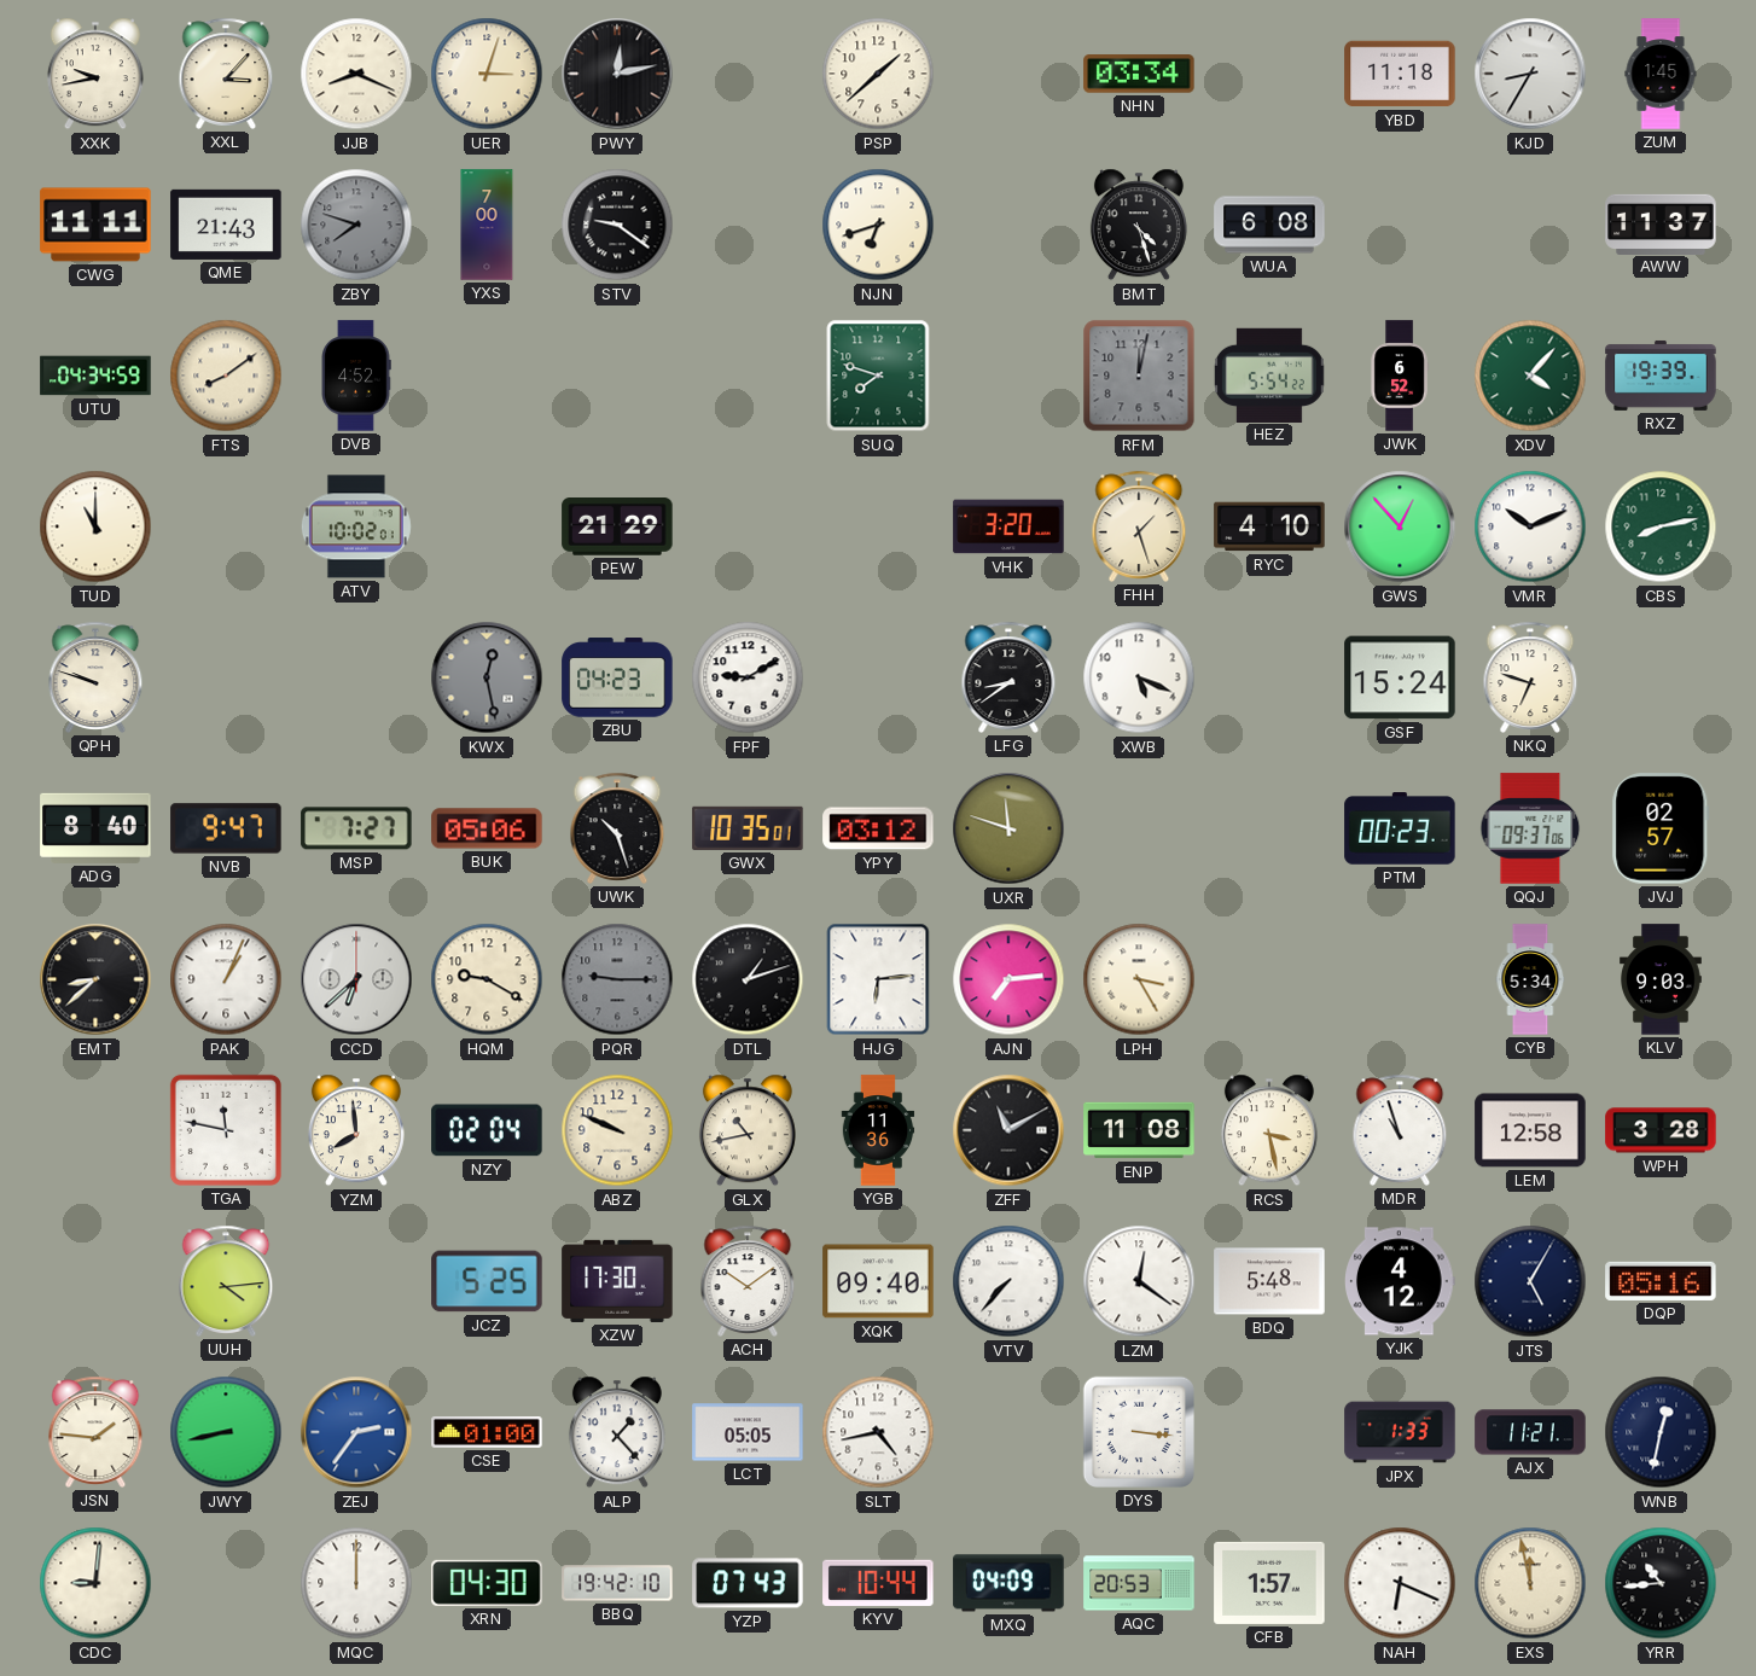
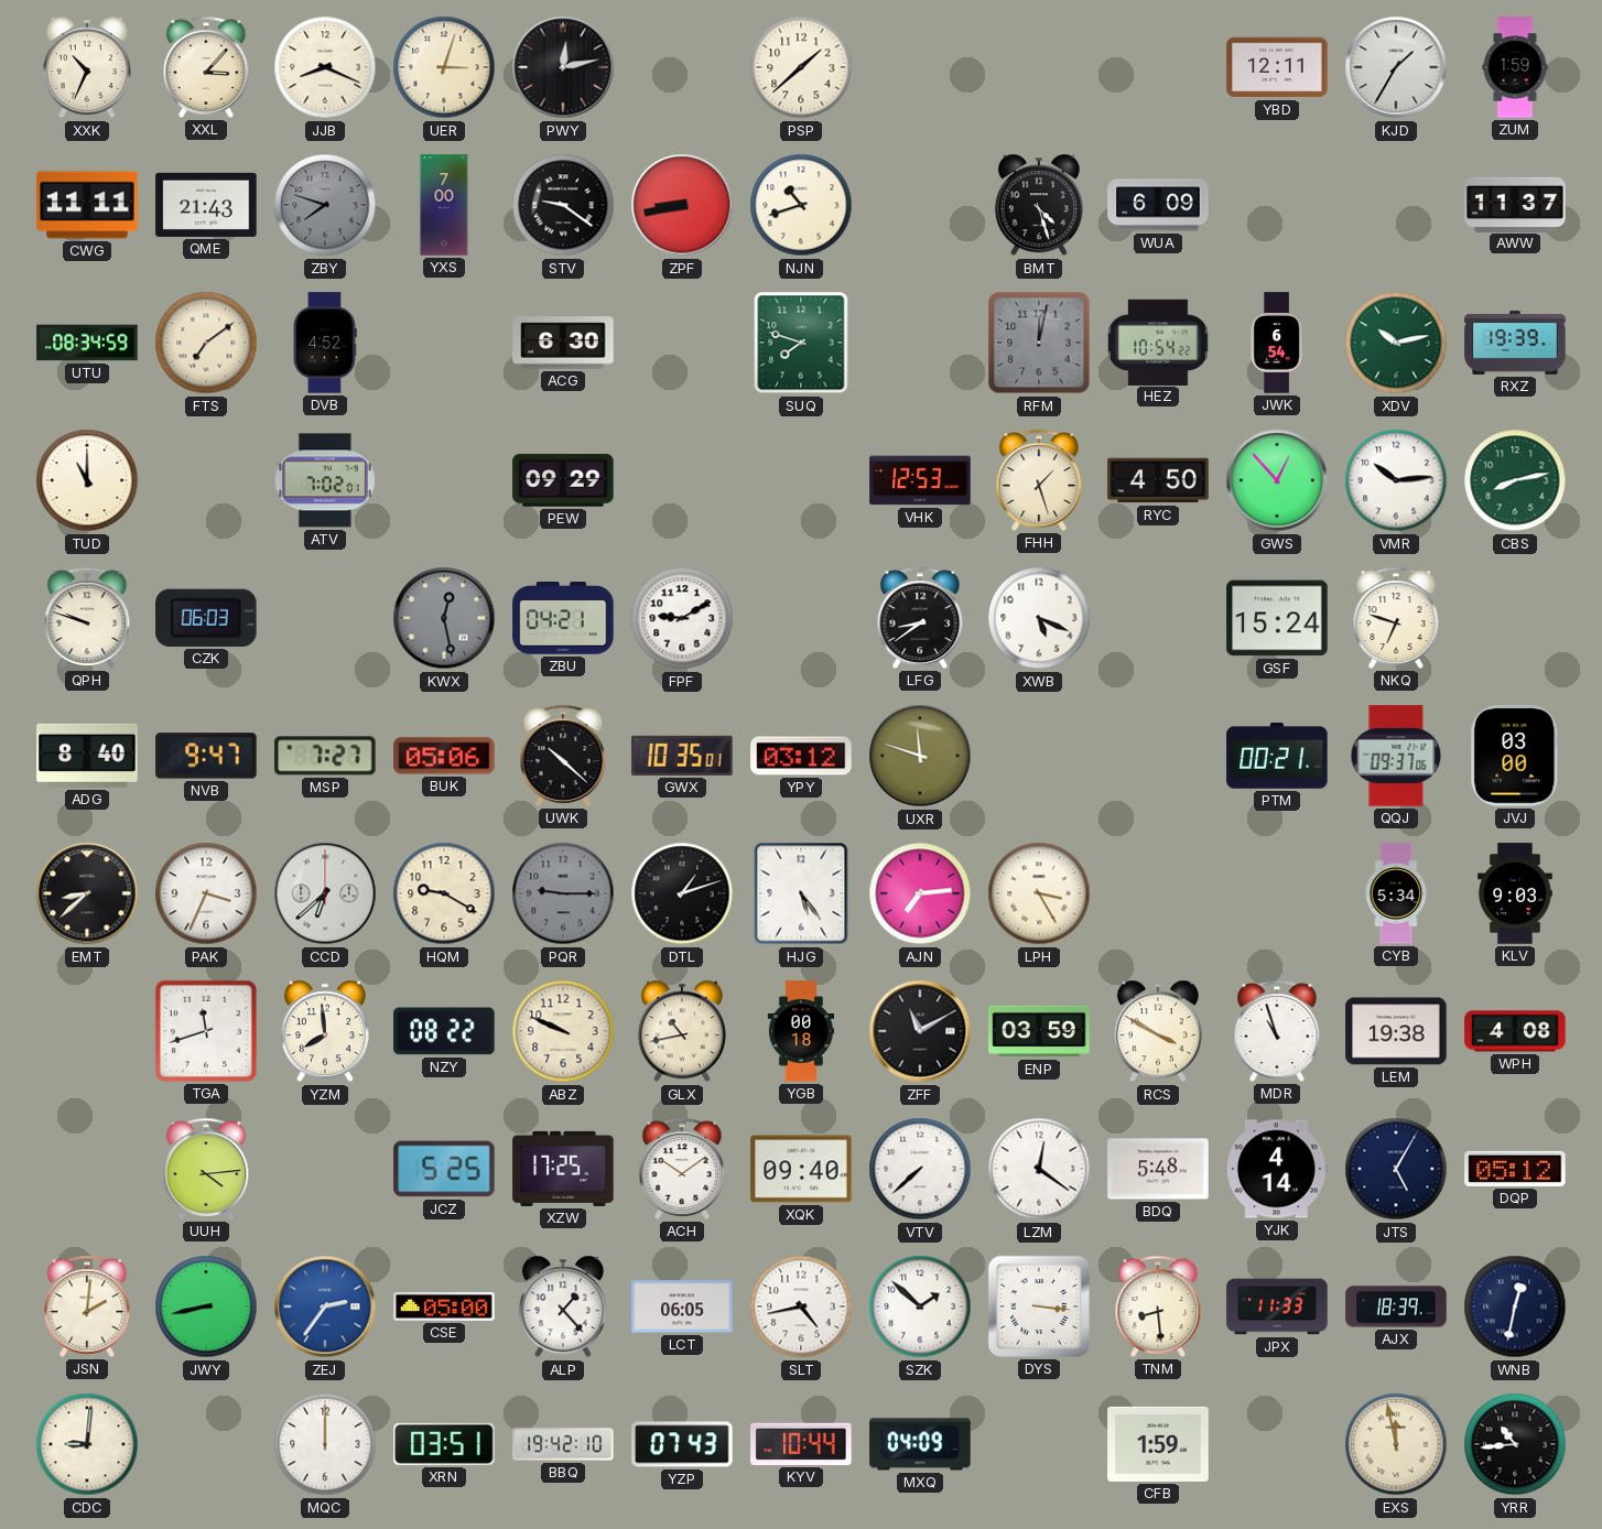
XXK: 9:43 -> 10:34
NHN: 03:34 -> none
YBD: 11:18 -> 12:11
KJD: 8:35 -> 1:35
ZUM: 1:45 -> 1:59
ZPF: none -> 8:43
NJN: 6:42 -> 10:42
WUA: 6:08 -> 6:09
UTU: 04:34 -> 08:34
FTS: 8:09 -> 7:09
ACG: none -> 6:30
HEZ: 5:54 -> 10:54
JWK: 6:52 -> 6:54
XDV: 4:07 -> 10:13
ATV: 10:02 -> 7:02
PEW: 21:29 -> 09:29
VHK: 3:20 -> 12:53
RYC: 4:10 -> 4:50
VMR: 10:11 -> 10:14
CZK: none -> 06:03
ZBU: 04:23 -> 04:21
UWK: 10:27 -> 10:22
PTM: 00:23 -> 00:21
JVJ: 02:57 -> 03:00
PAK: 1:04 -> 3:34
HJG: 6:14 -> 5:24
TGA: 11:47 -> 11:42
NZY: 02:04 -> 08:22
YGB: 11:36 -> 00:18
ENP: 11:08 -> 03:59
RCS: 3:28 -> 3:50
LEM: 12:58 -> 19:38
WPH: 3:28 -> 4:08
XZW: 17:30 -> 17:25
VTV: 7:37 -> 7:38
YJK: 4:12 -> 4:14
DQP: 05:16 -> 05:12
JSN: 1:46 -> 2:01
CSE: 01:00 -> 05:00
LCT: 05:05 -> 06:05
SZK: none -> 1:52
TNM: none -> 8:29
JPX: 1:33 -> 11:33
AJX: 11:21 -> 18:39
XRN: 04:30 -> 03:51
AQC: 20:53 -> none
CFB: 1:57 -> 1:59
NAH: 6:19 -> none
